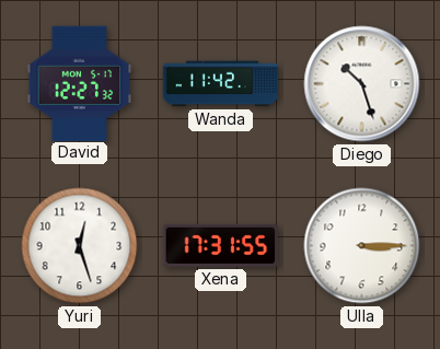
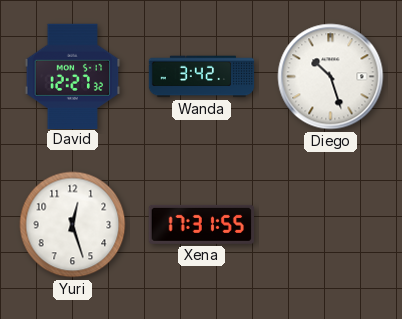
Wanda: 11:42 -> 3:42
Ulla: 3:15 -> none
